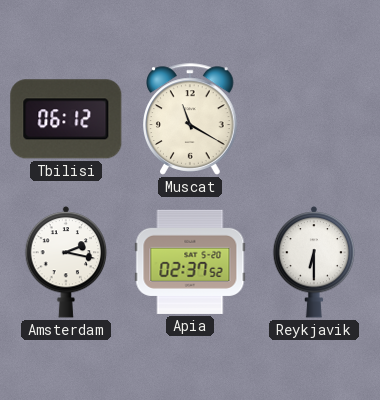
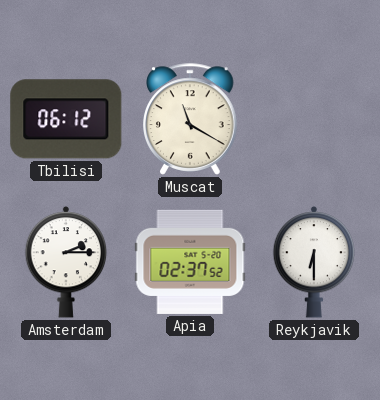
Amsterdam: 2:17 -> 2:15
